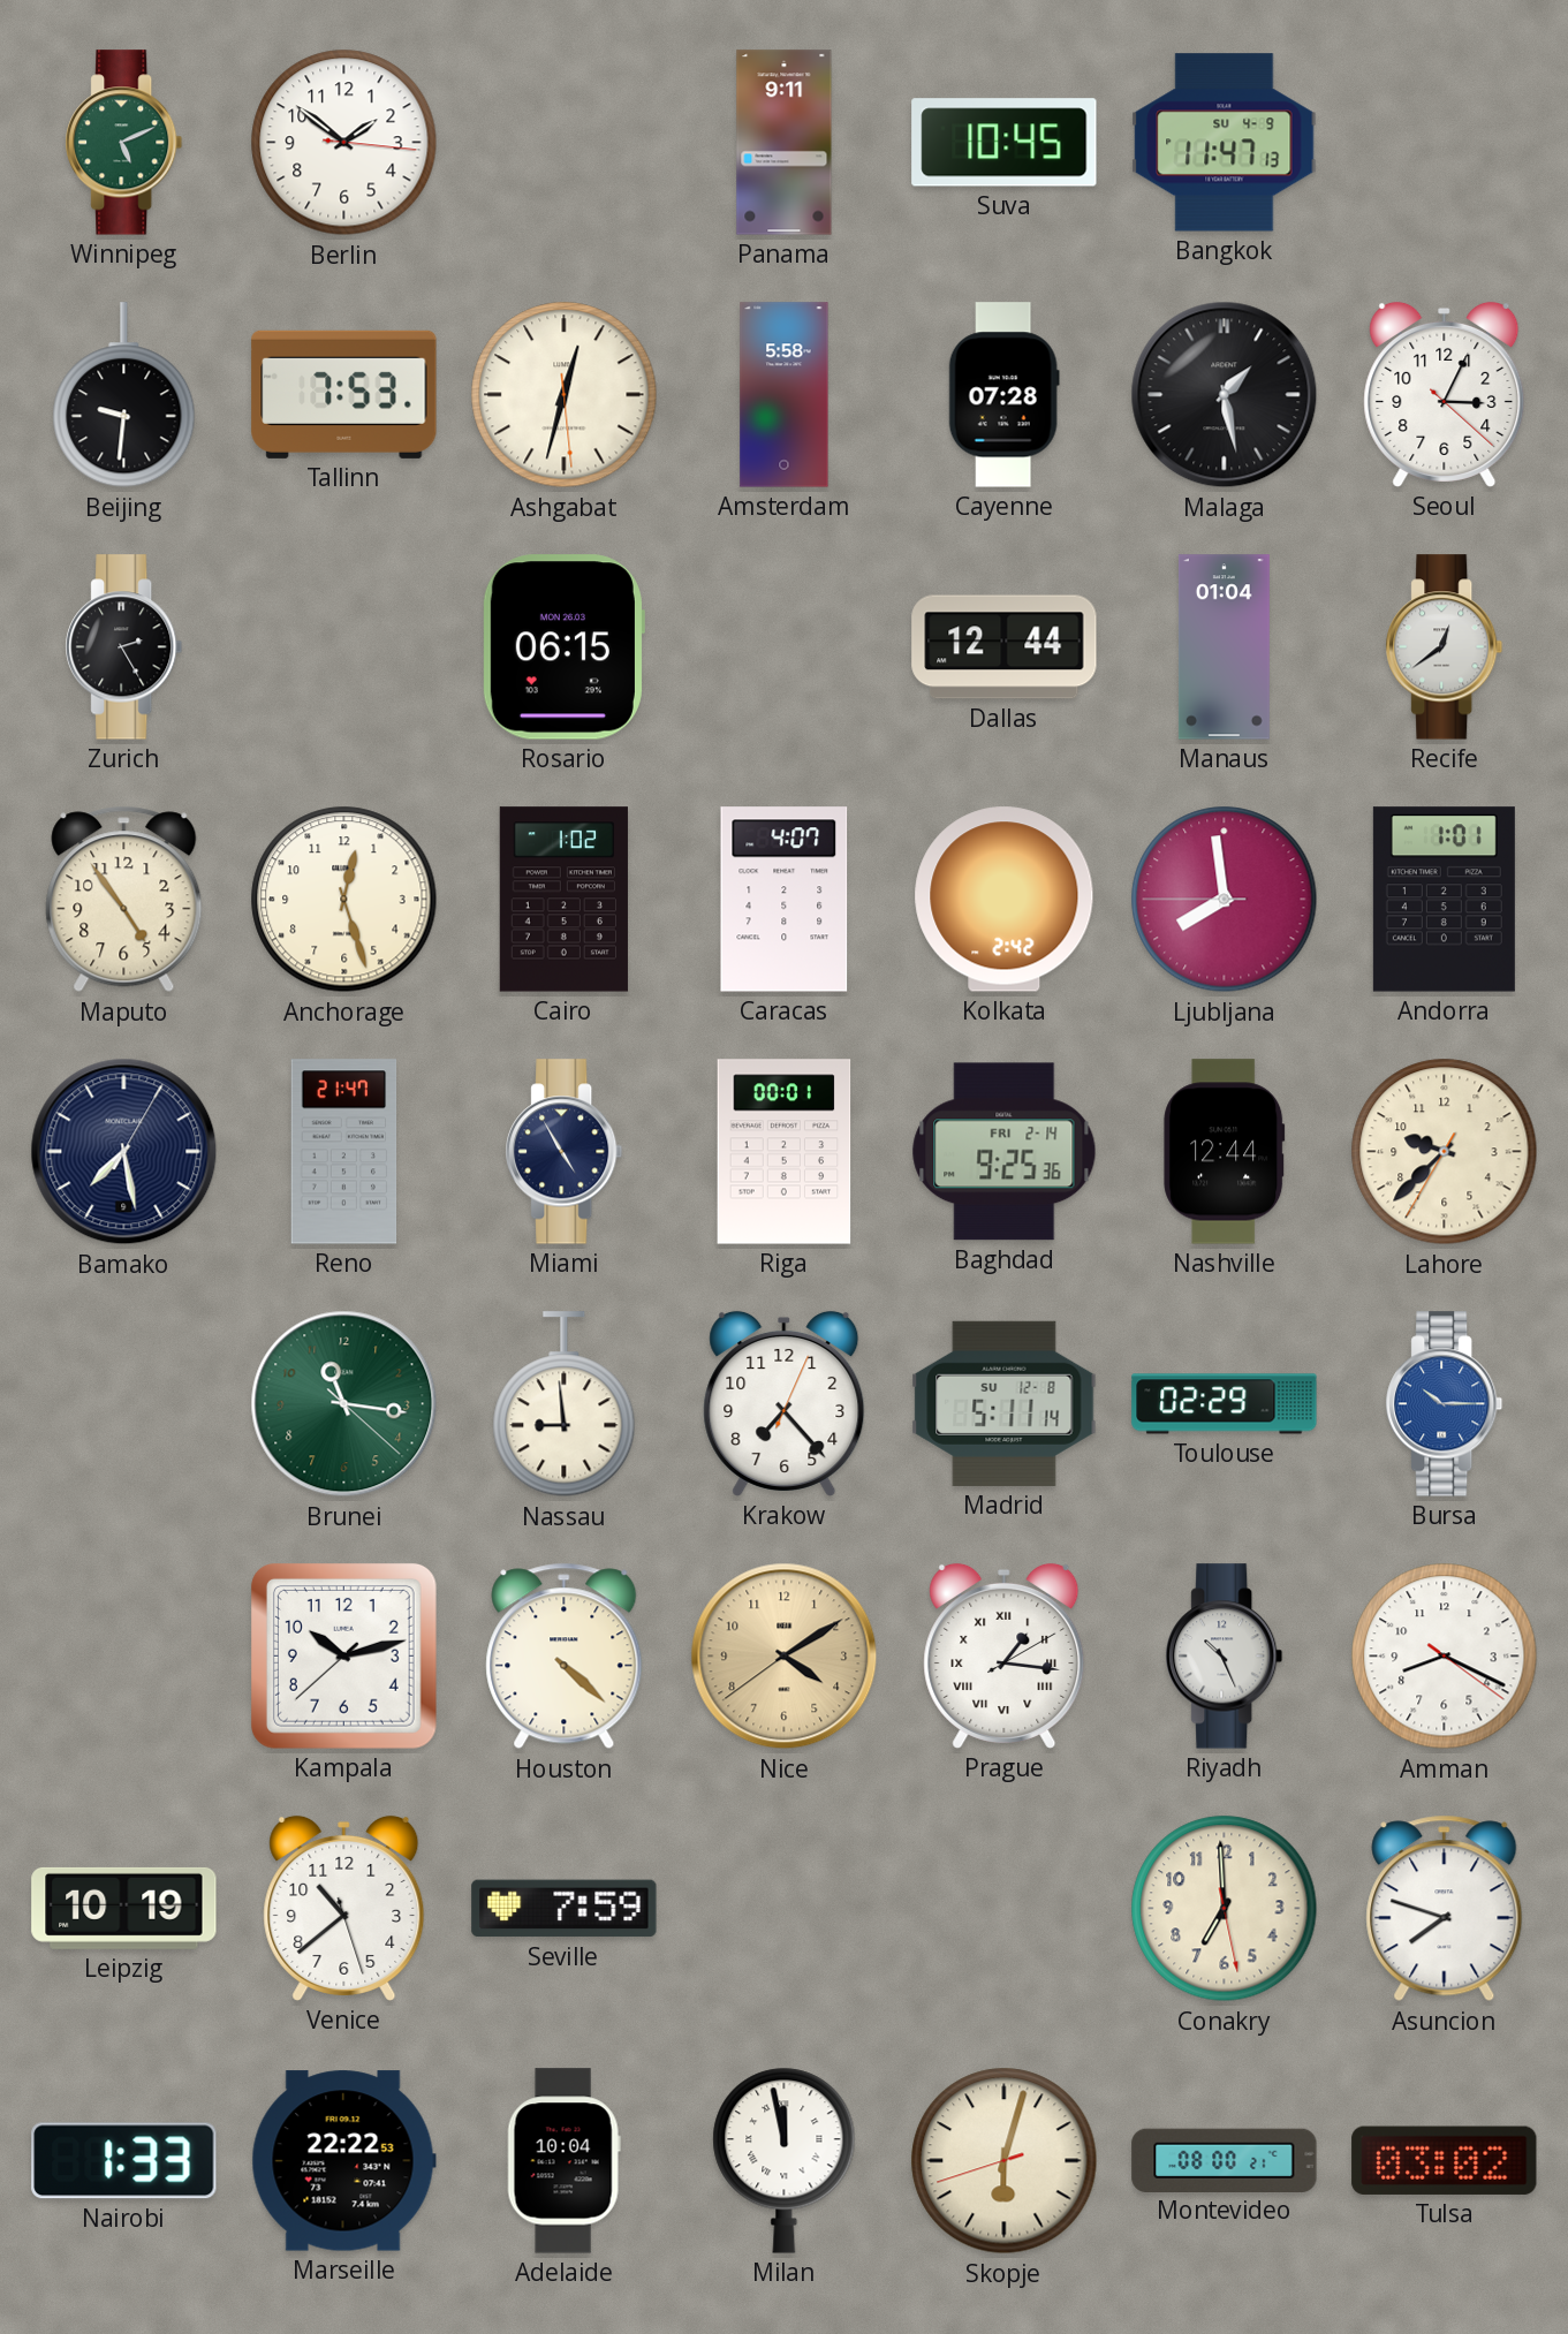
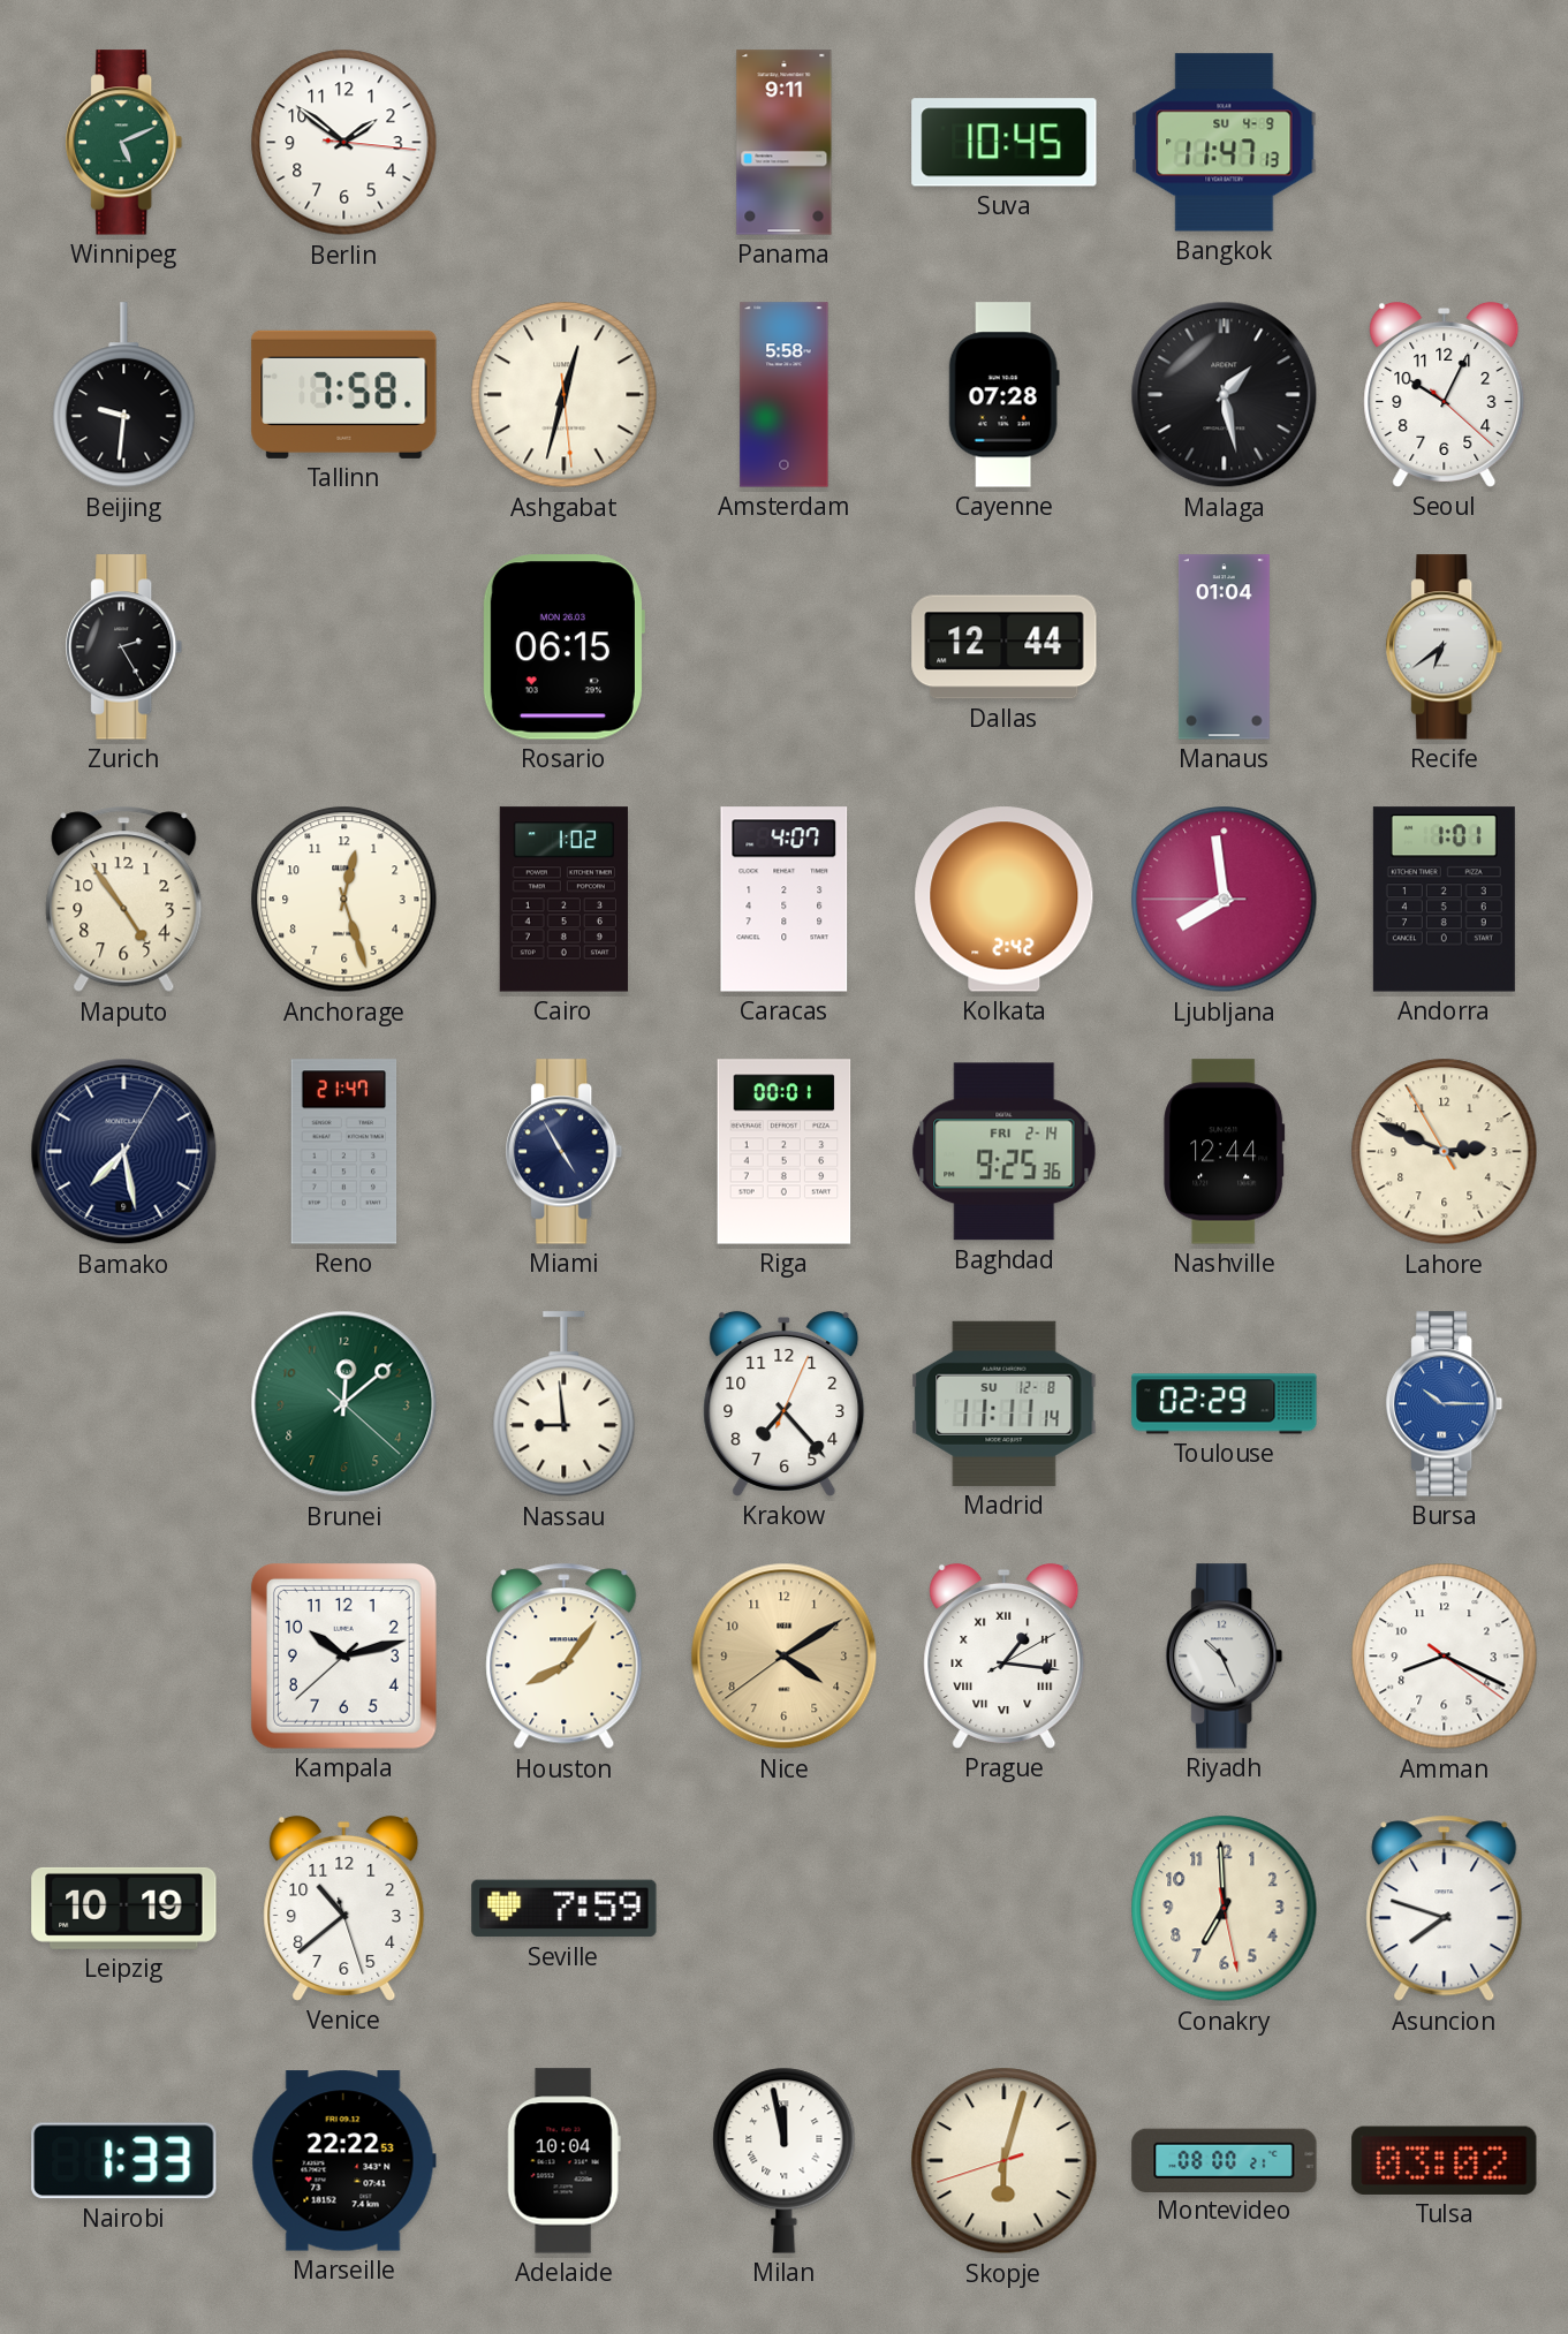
Tallinn: 7:53 -> 7:58
Seoul: 3:04 -> 10:04
Recife: 12:39 -> 6:39
Lahore: 9:37 -> 2:48
Brunei: 11:16 -> 12:08
Madrid: 5:11 -> 11:11
Houston: 4:22 -> 8:06
